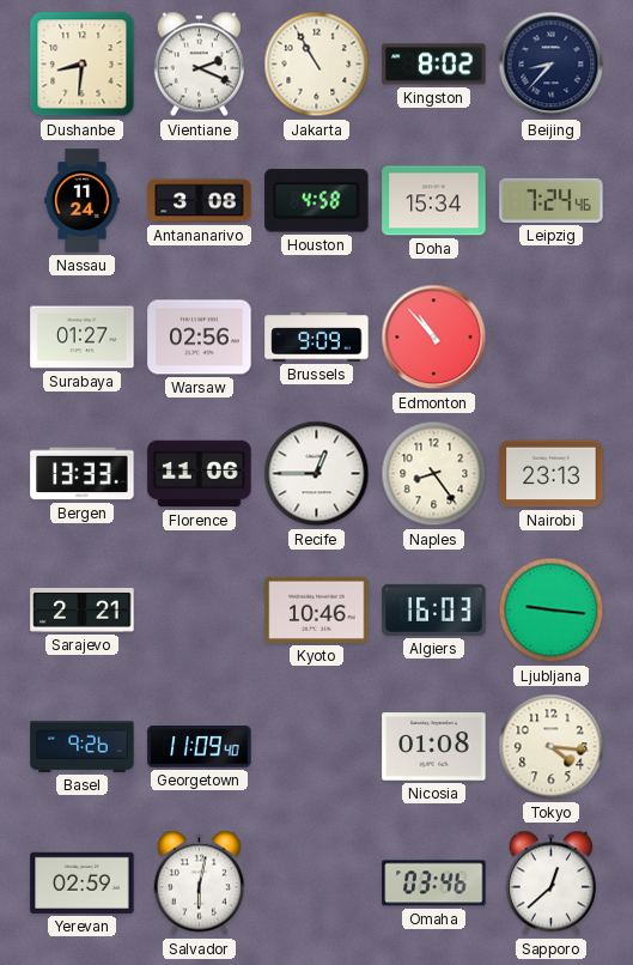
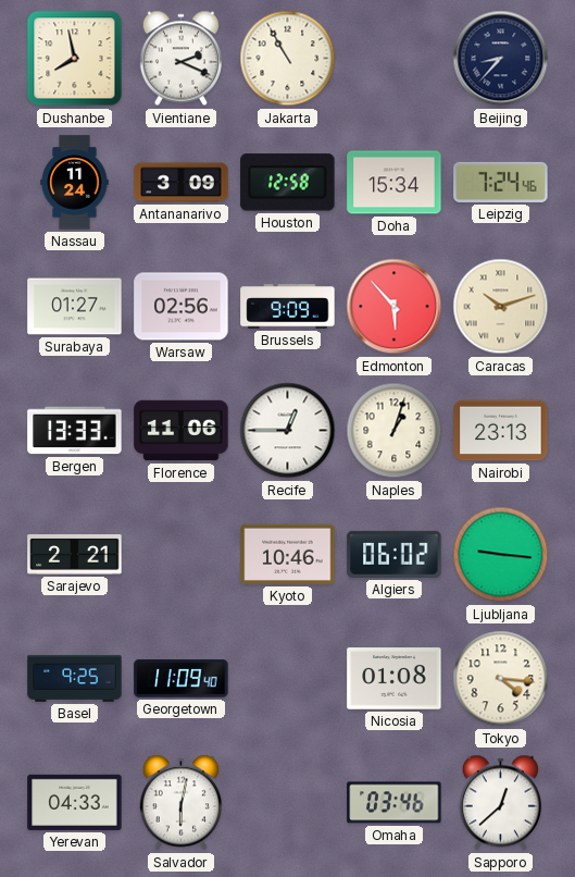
Dushanbe: 8:31 -> 7:58
Kingston: 8:02 -> none
Antananarivo: 3:08 -> 3:09
Houston: 4:58 -> 12:58
Edmonton: 10:53 -> 5:53
Caracas: none -> 10:12
Naples: 8:24 -> 1:03
Algiers: 16:03 -> 06:02
Basel: 9:26 -> 9:25
Yerevan: 02:59 -> 04:33
